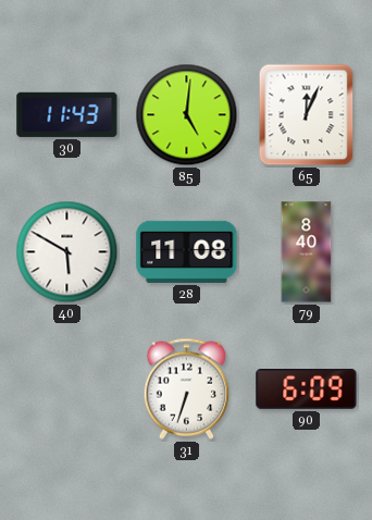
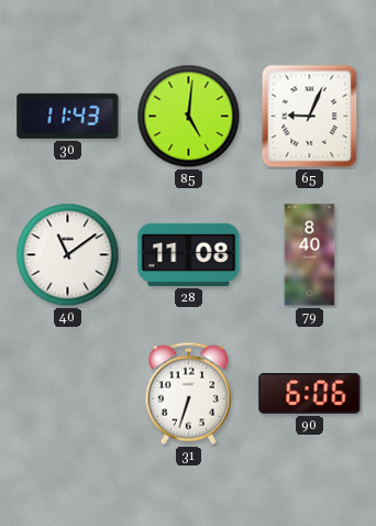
65: 12:04 -> 9:04
40: 5:50 -> 11:09
90: 6:09 -> 6:06
